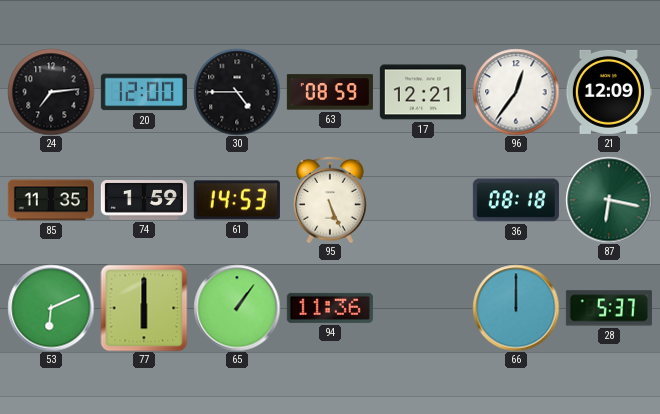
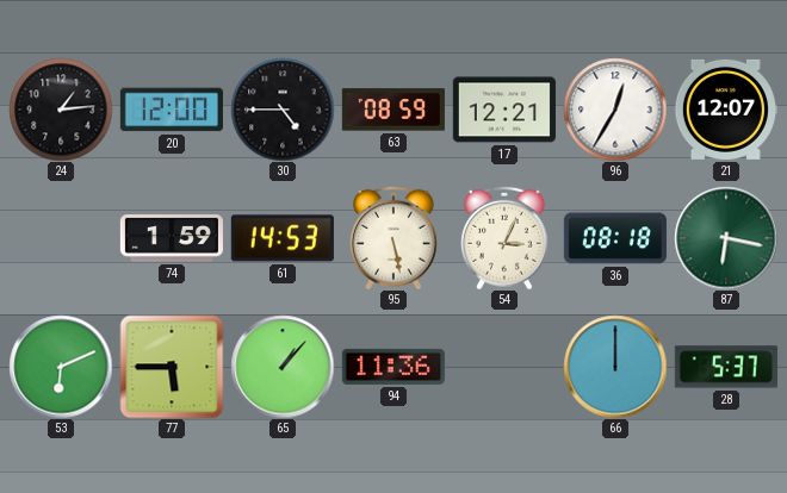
24: 7:14 -> 1:14
96: 12:36 -> 12:35
21: 12:09 -> 12:07
85: 11:35 -> none
95: 5:26 -> 5:28
54: none -> 3:04
77: 6:00 -> 5:45
65: 1:06 -> 1:07
